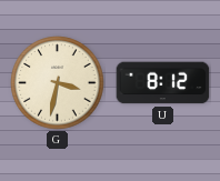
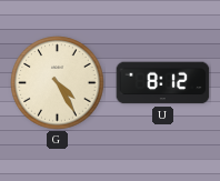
G: 3:32 -> 4:25
